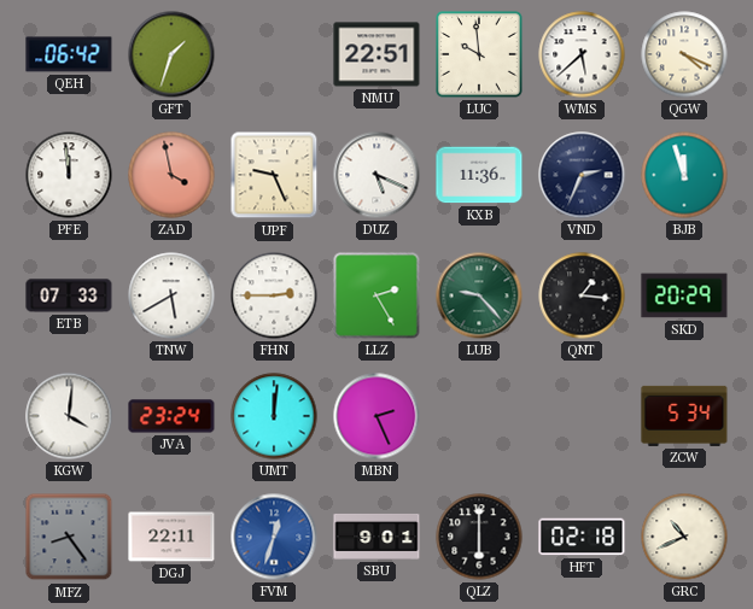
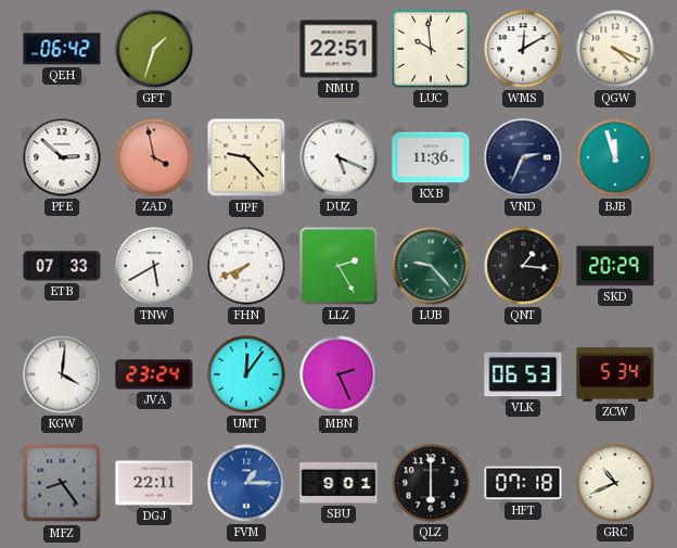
WMS: 5:38 -> 12:10
PFE: 11:59 -> 2:52
UPF: 9:26 -> 9:23
FHN: 2:45 -> 7:41
UMT: 12:01 -> 12:06
VLK: none -> 06:53
FVM: 12:33 -> 1:15
HFT: 02:18 -> 07:18
